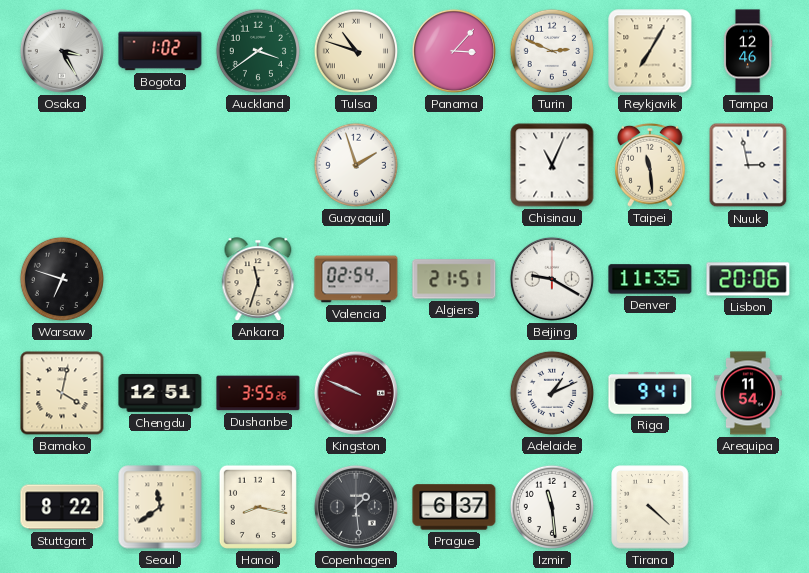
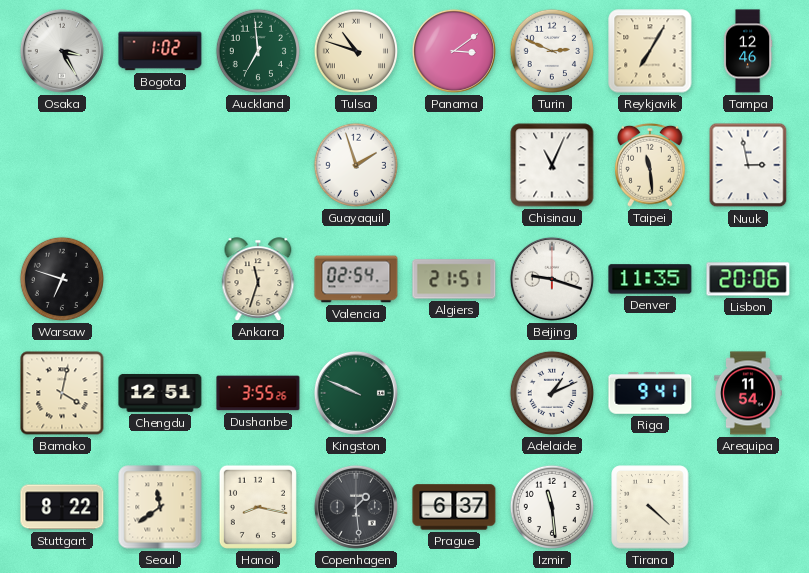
Auckland: 3:39 -> 6:59
Panama: 3:07 -> 3:09
Beijing: 9:20 -> 9:18
Kingston dial: burgundy -> green
